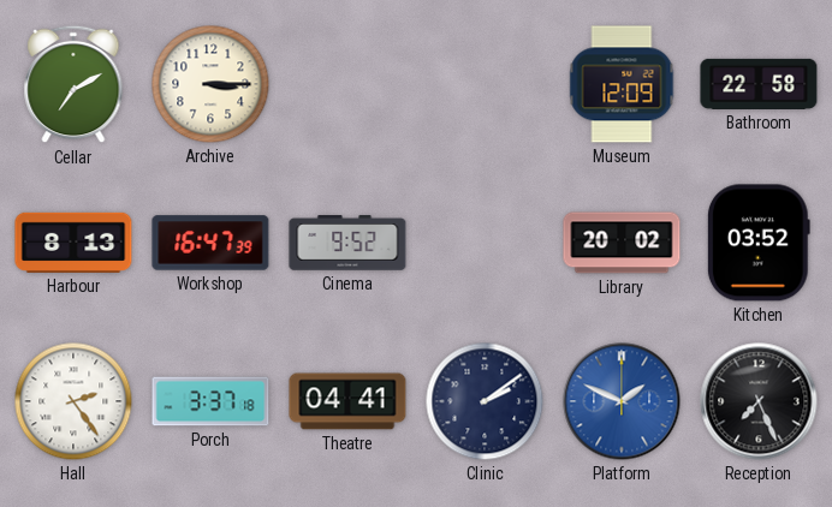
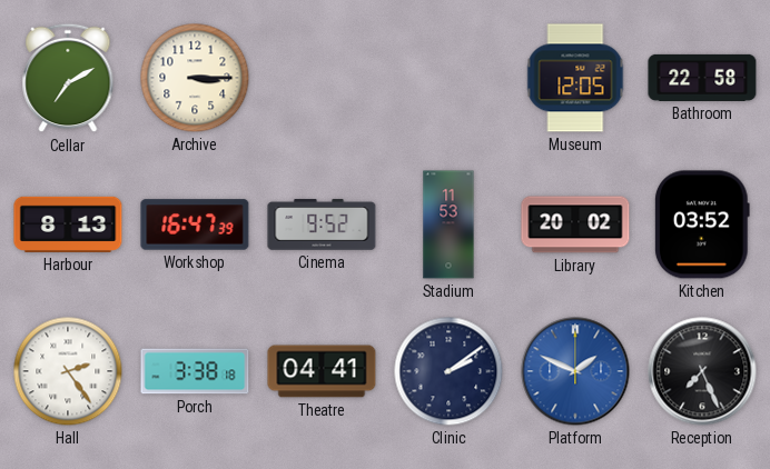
Museum: 12:09 -> 12:05
Stadium: none -> 11:53
Porch: 3:37 -> 3:38
